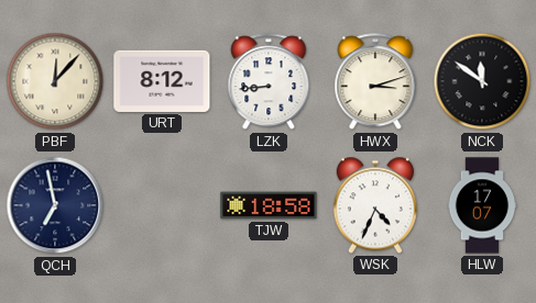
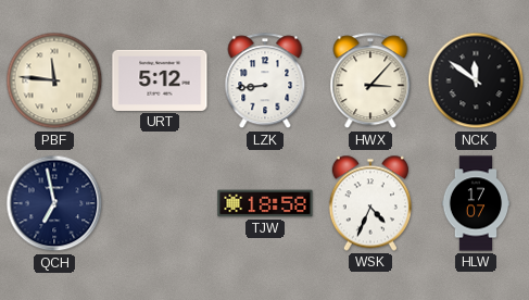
PBF: 12:07 -> 11:46
URT: 8:12 -> 5:12
HWX: 3:12 -> 3:07
